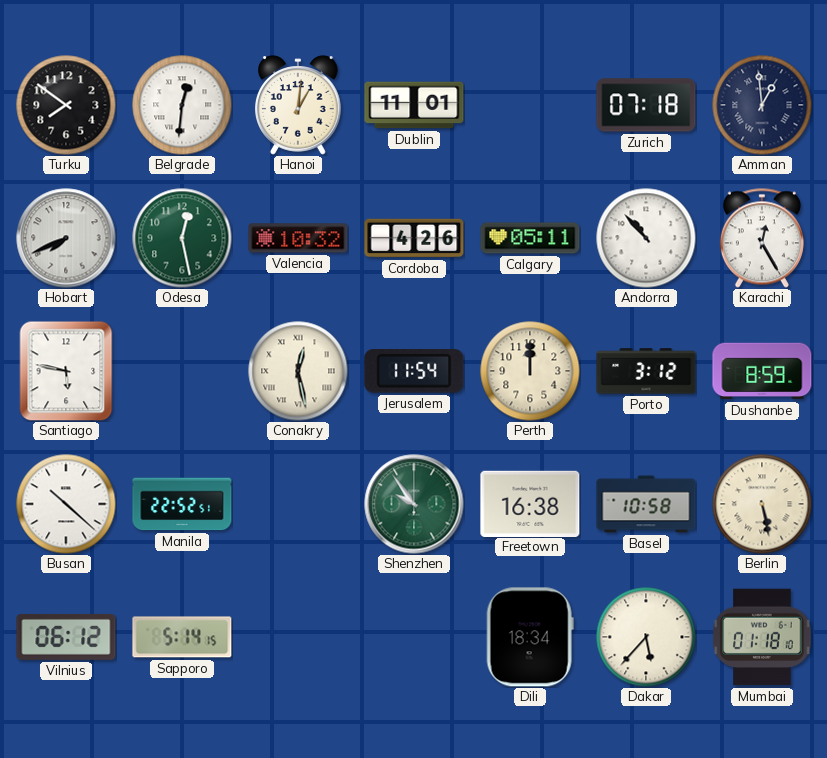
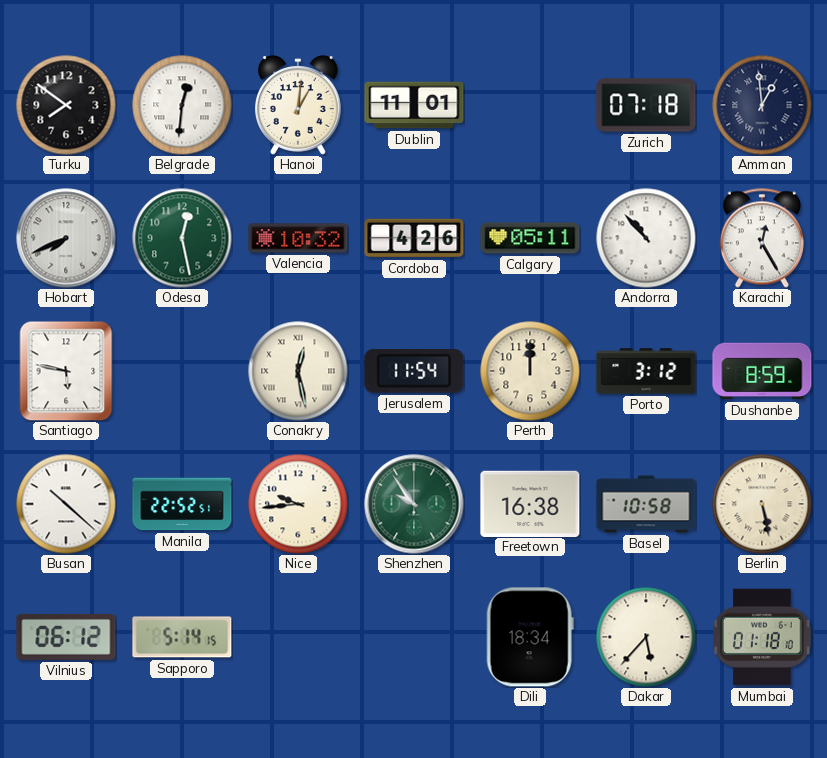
Nice: none -> 9:44
